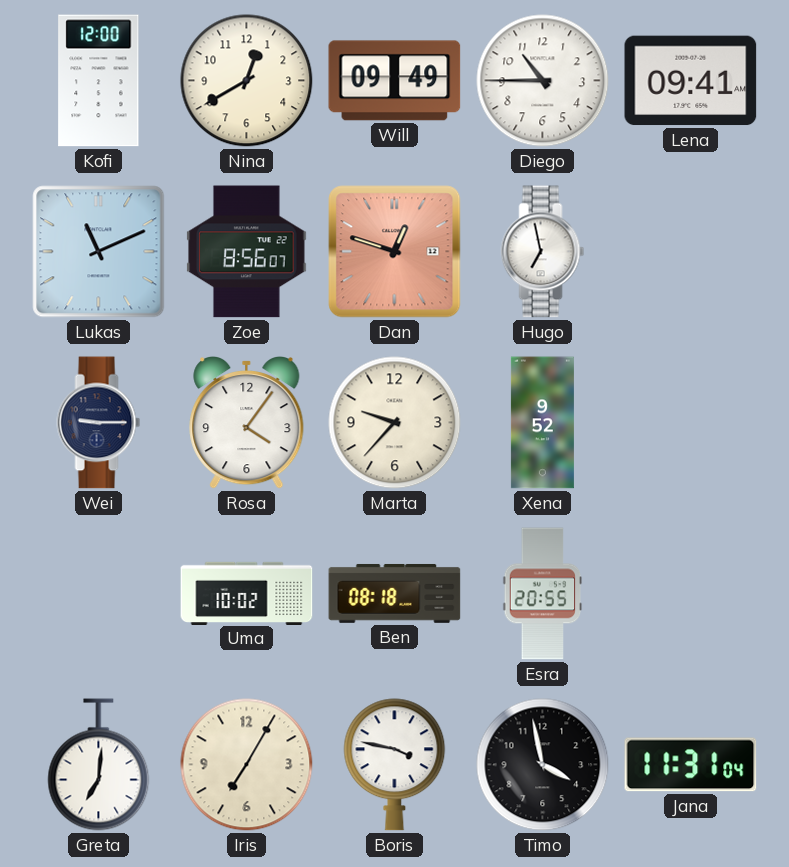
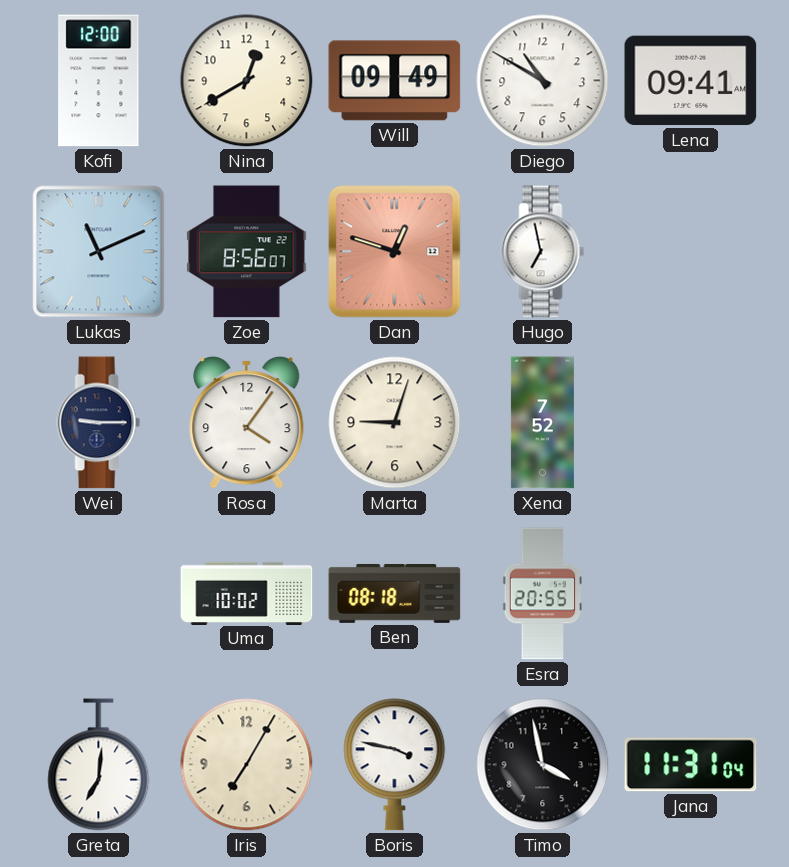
Diego: 10:45 -> 10:50
Marta: 9:37 -> 9:03
Xena: 9:52 -> 7:52
